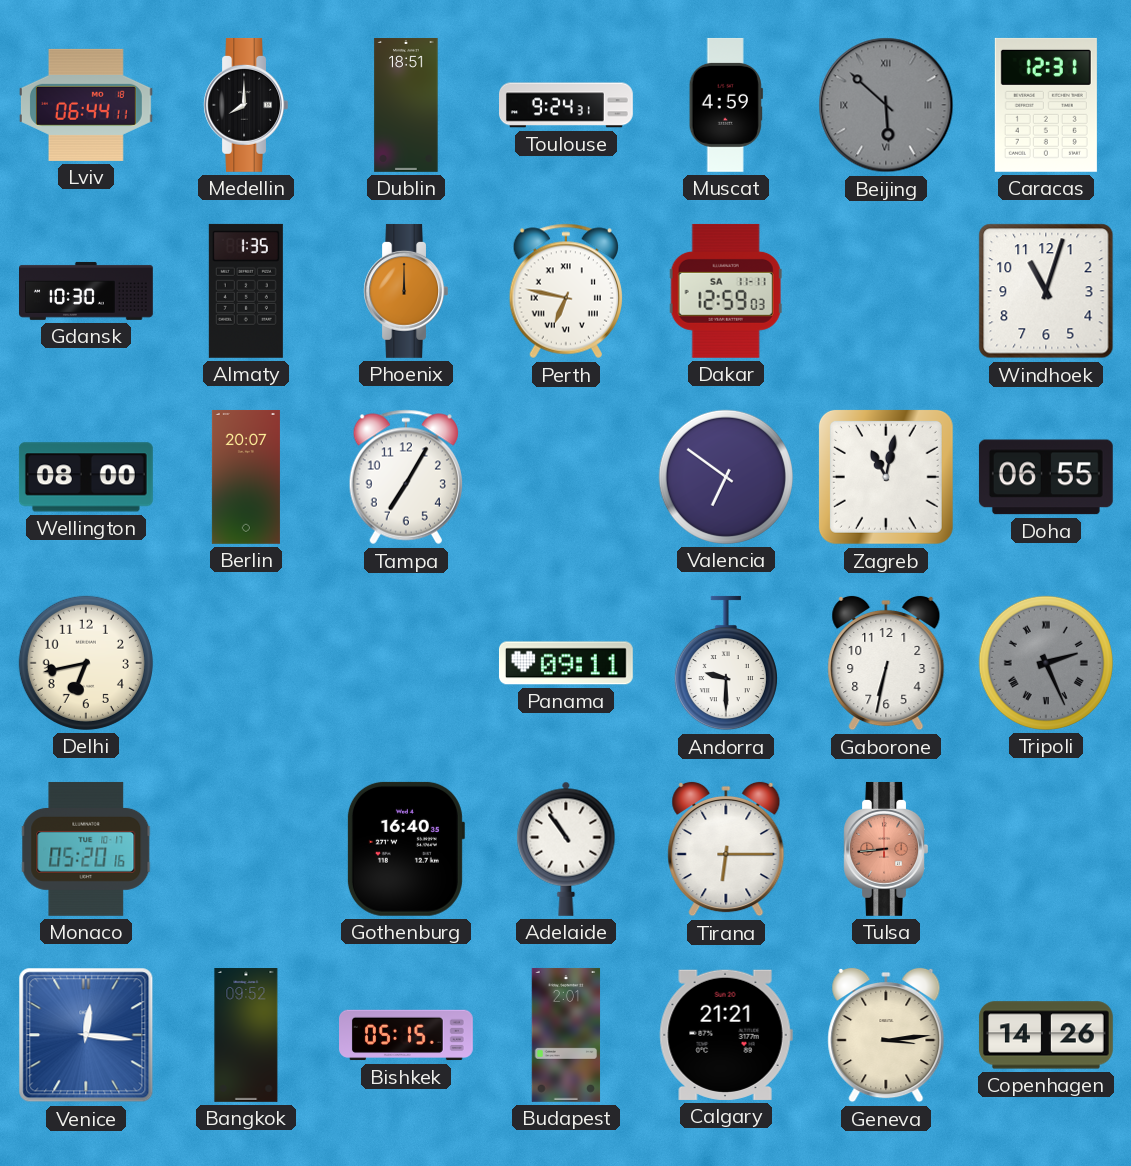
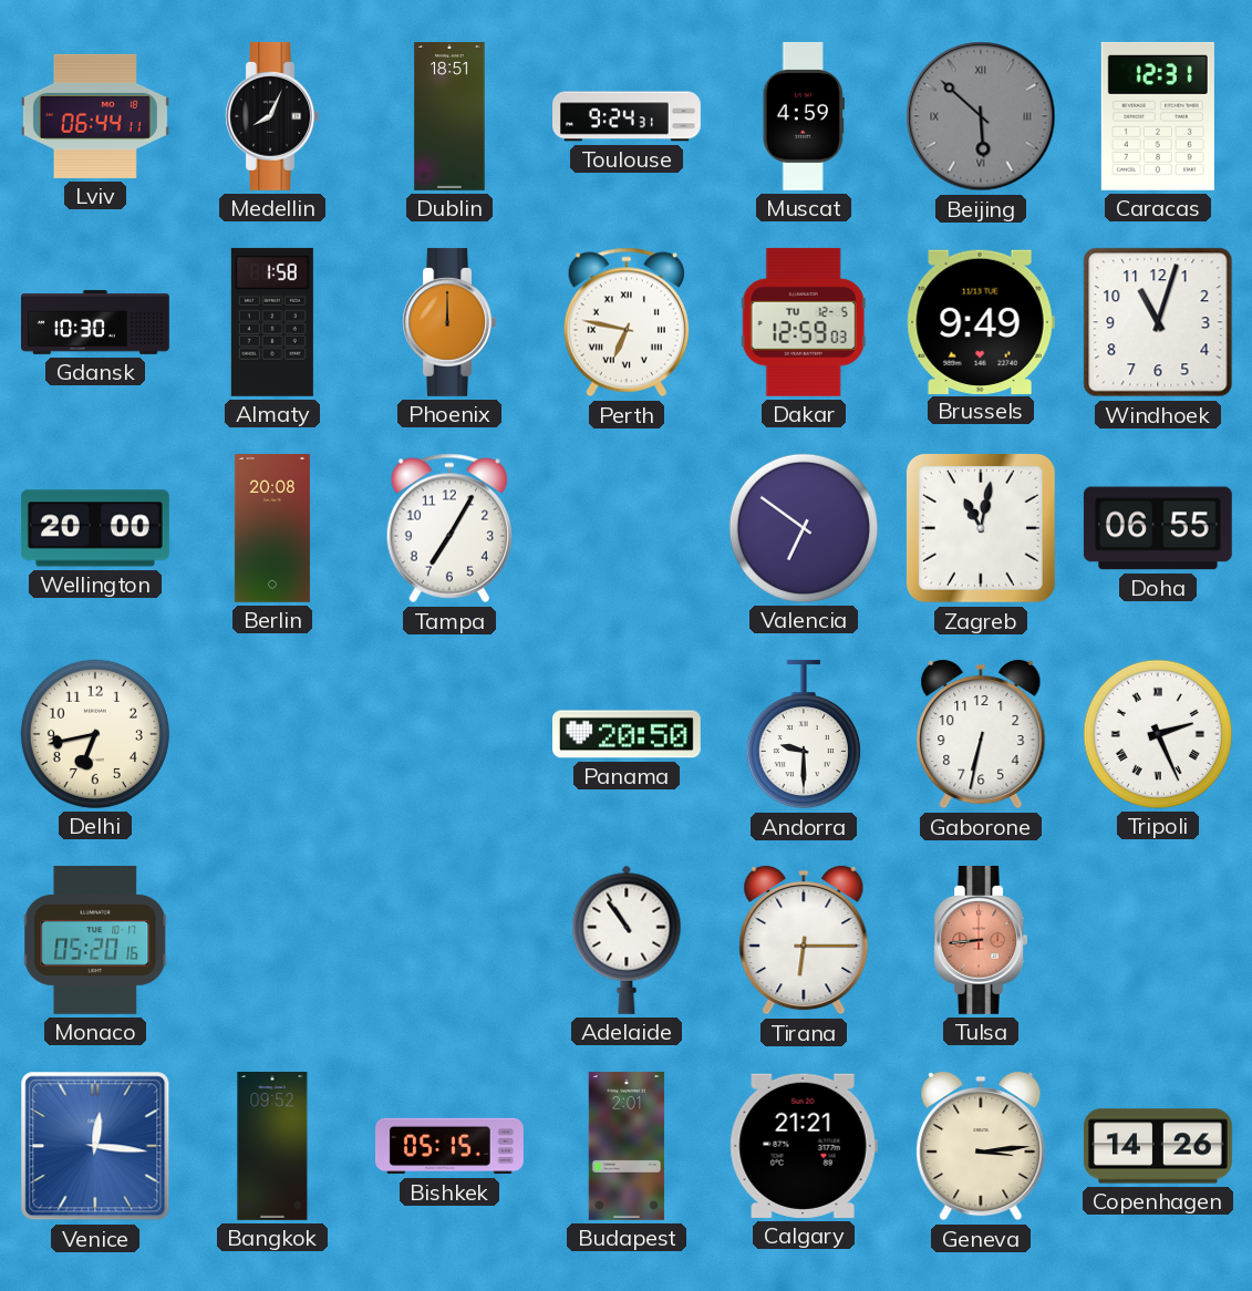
Medellin: 8:00 -> 8:04
Almaty: 1:35 -> 1:58
Dakar date: SA 11-11 -> TU 12-5
Brussels: none -> 9:49
Wellington: 08:00 -> 20:00
Berlin: 20:07 -> 20:08
Panama: 09:11 -> 20:50
Tripoli dial: grey -> white
Gothenburg: 16:40 -> none
